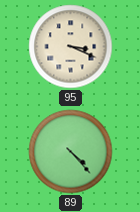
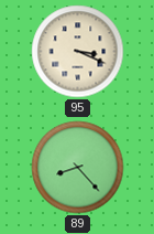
89: 4:23 -> 8:23
